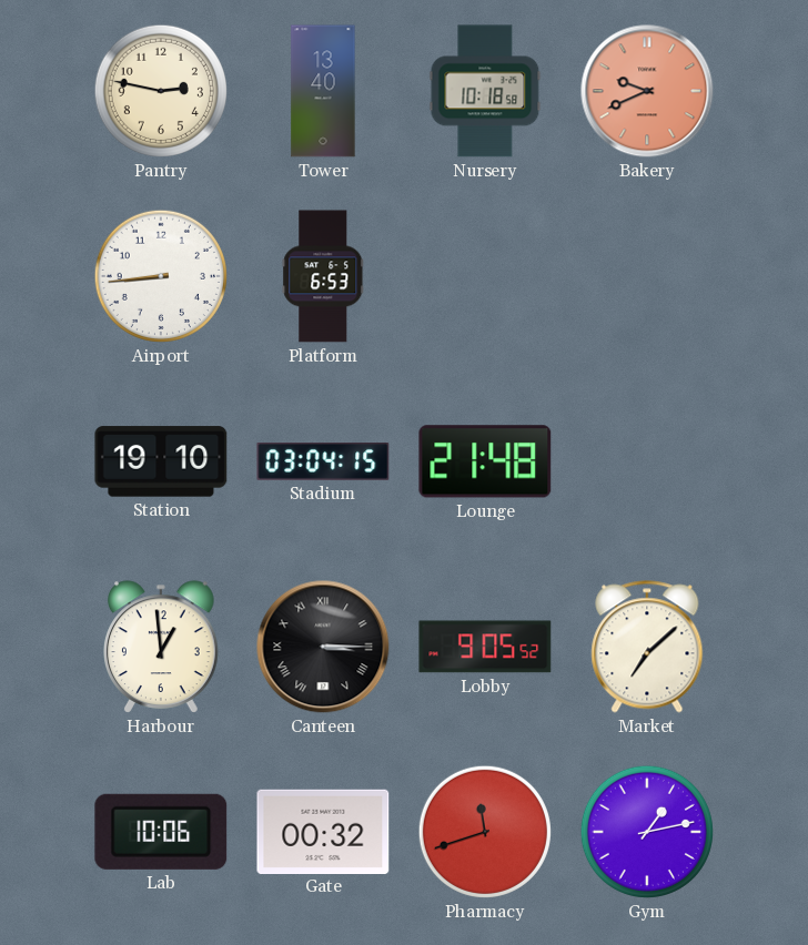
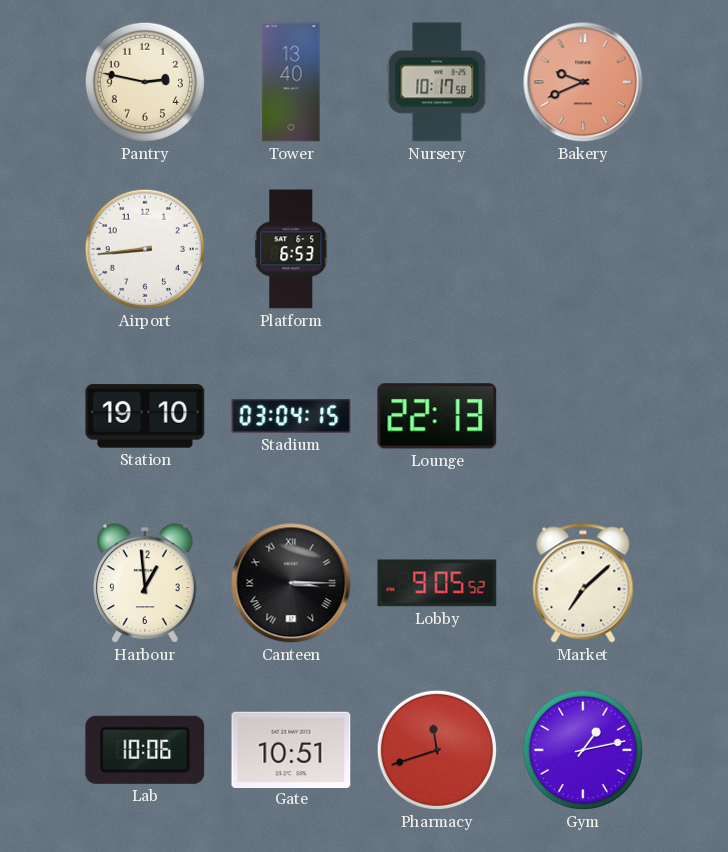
Nursery: 10:18 -> 10:17
Lounge: 21:48 -> 22:13
Gate: 00:32 -> 10:51
